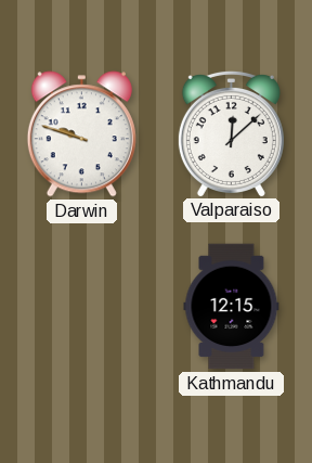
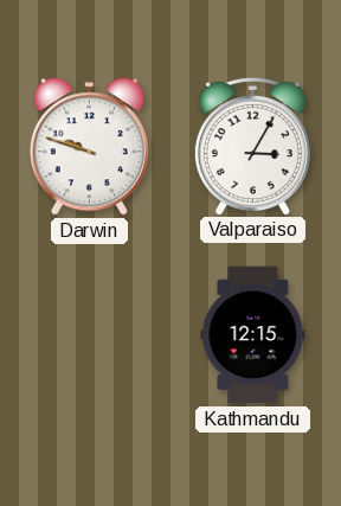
Valparaiso: 12:08 -> 3:05
